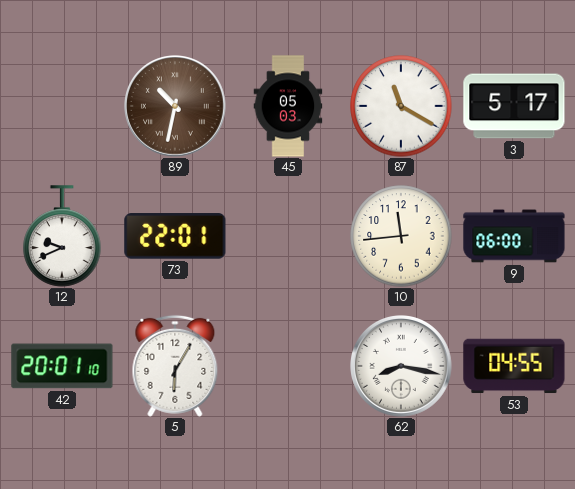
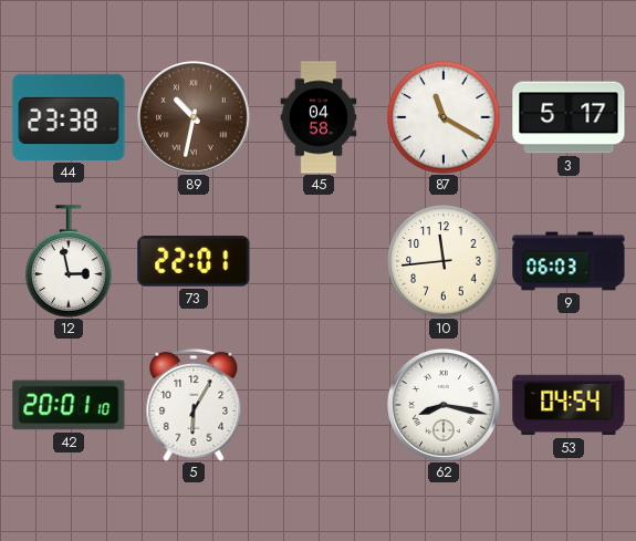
44: none -> 23:38
45: 05:03 -> 04:58
12: 9:41 -> 2:58
9: 06:00 -> 06:03
53: 04:55 -> 04:54
